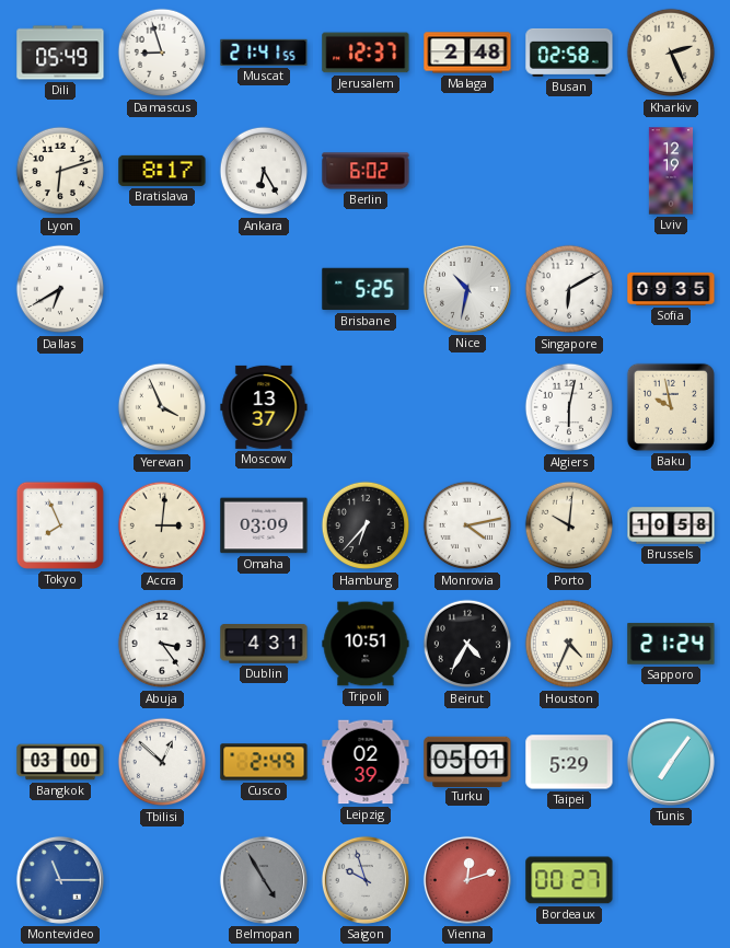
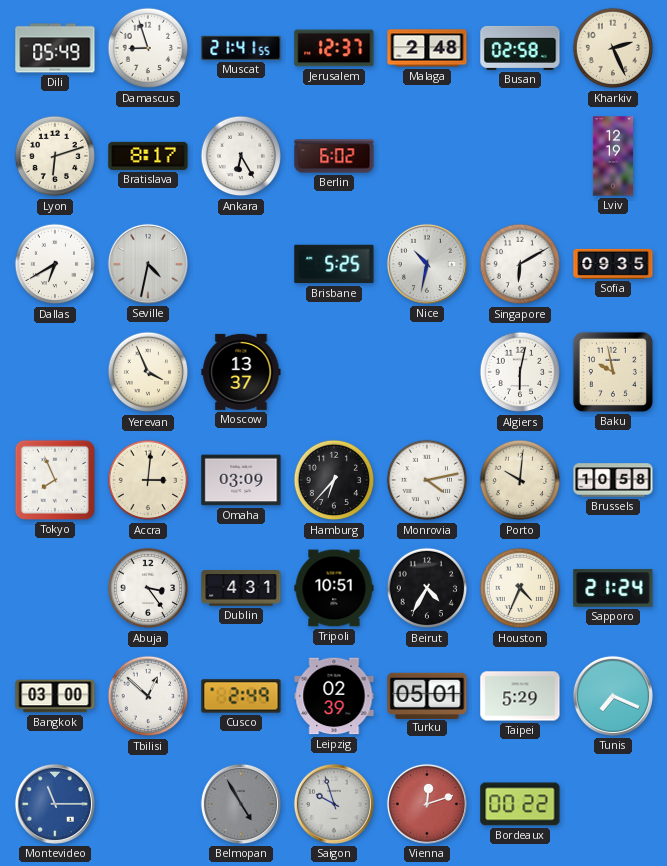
Seville: none -> 4:32
Tunis: 7:06 -> 7:19
Bordeaux: 00:27 -> 00:22
